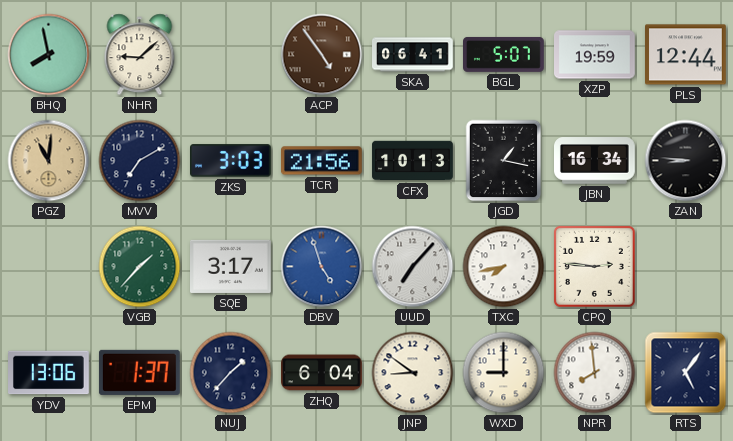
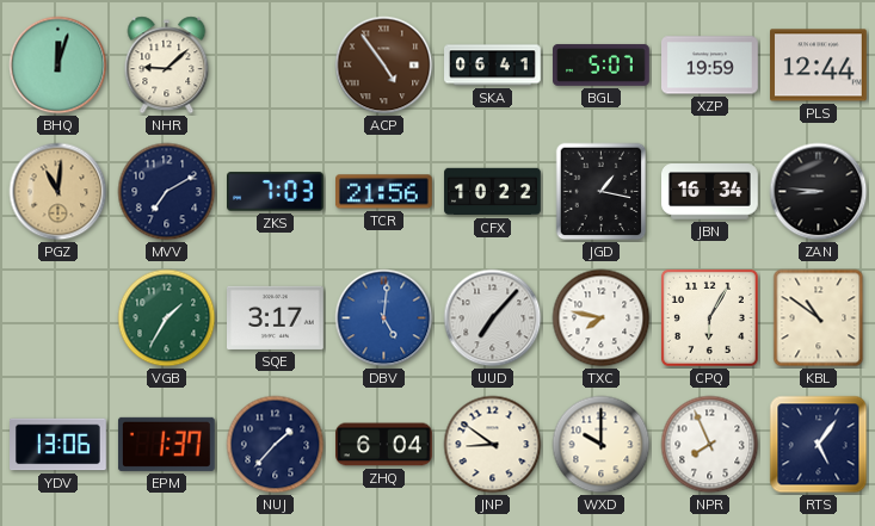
BHQ: 7:58 -> 12:03
ZKS: 3:03 -> 7:03
CFX: 10:13 -> 10:22
VGB: 1:37 -> 1:35
DBV: 4:57 -> 5:01
TXC: 7:43 -> 7:47
CPQ: 2:46 -> 6:05
KBL: none -> 10:51
WXD: 9:00 -> 10:00
NPR: 7:59 -> 7:56
